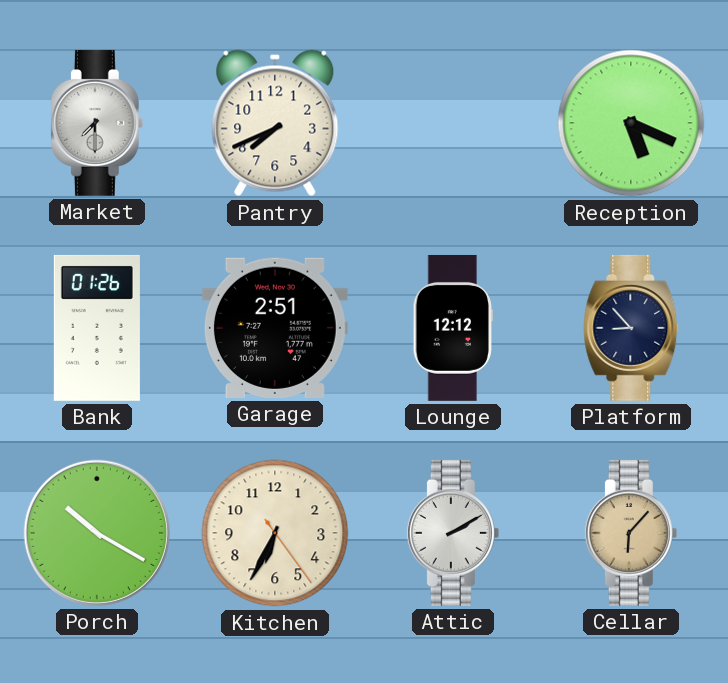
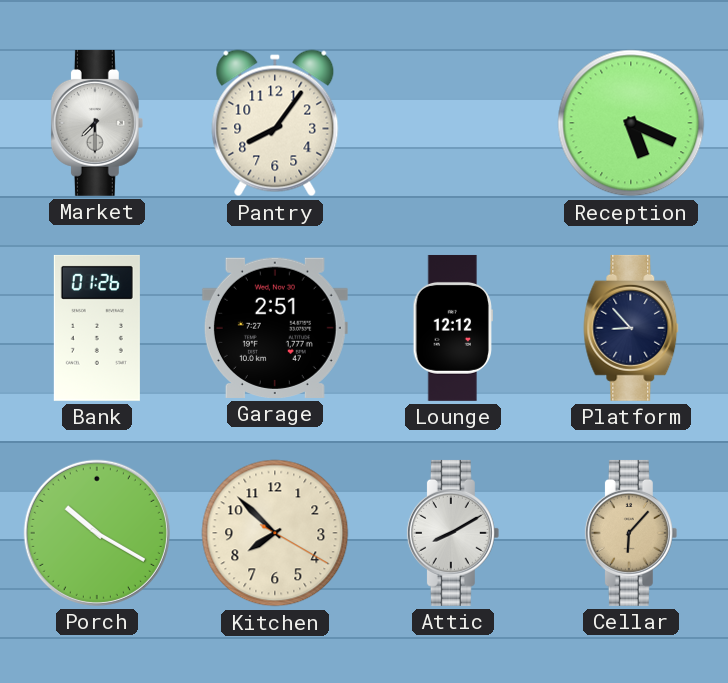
Pantry: 7:41 -> 8:06
Kitchen: 6:34 -> 7:52
Attic: 2:10 -> 8:10
